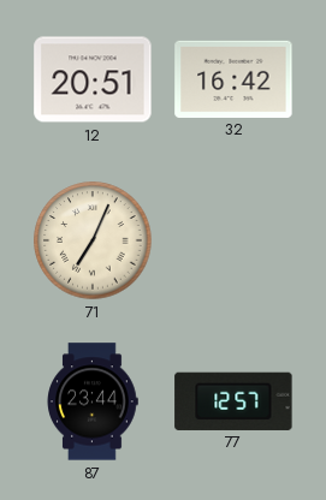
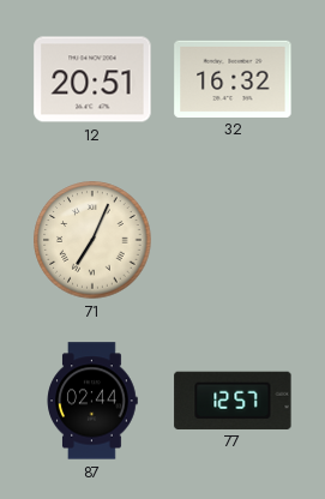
32: 16:42 -> 16:32
87: 23:44 -> 02:44
